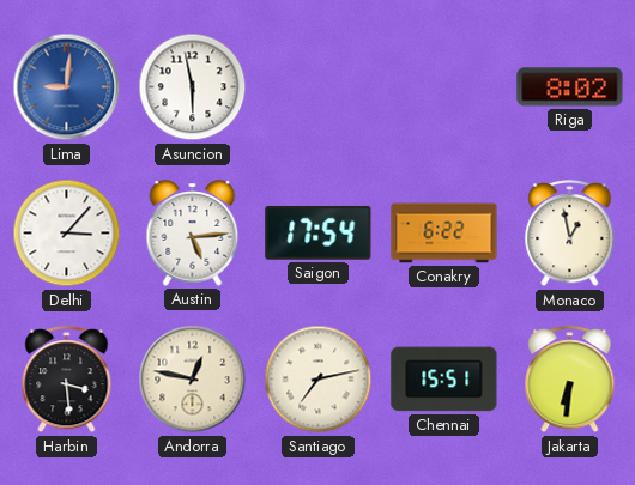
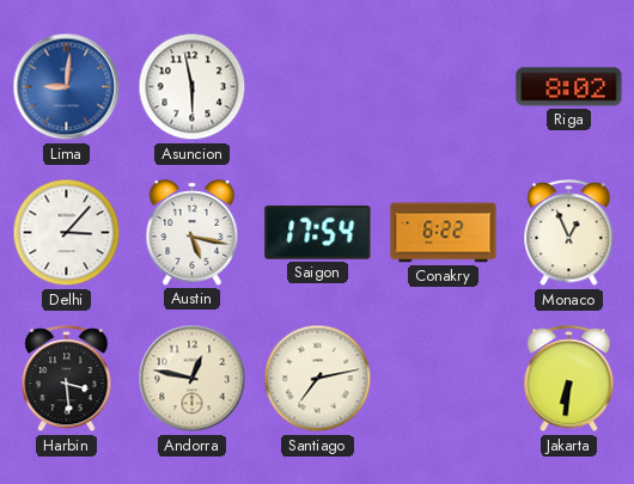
Austin: 5:14 -> 5:17
Monaco: 12:58 -> 12:56
Chennai: 15:51 -> none
